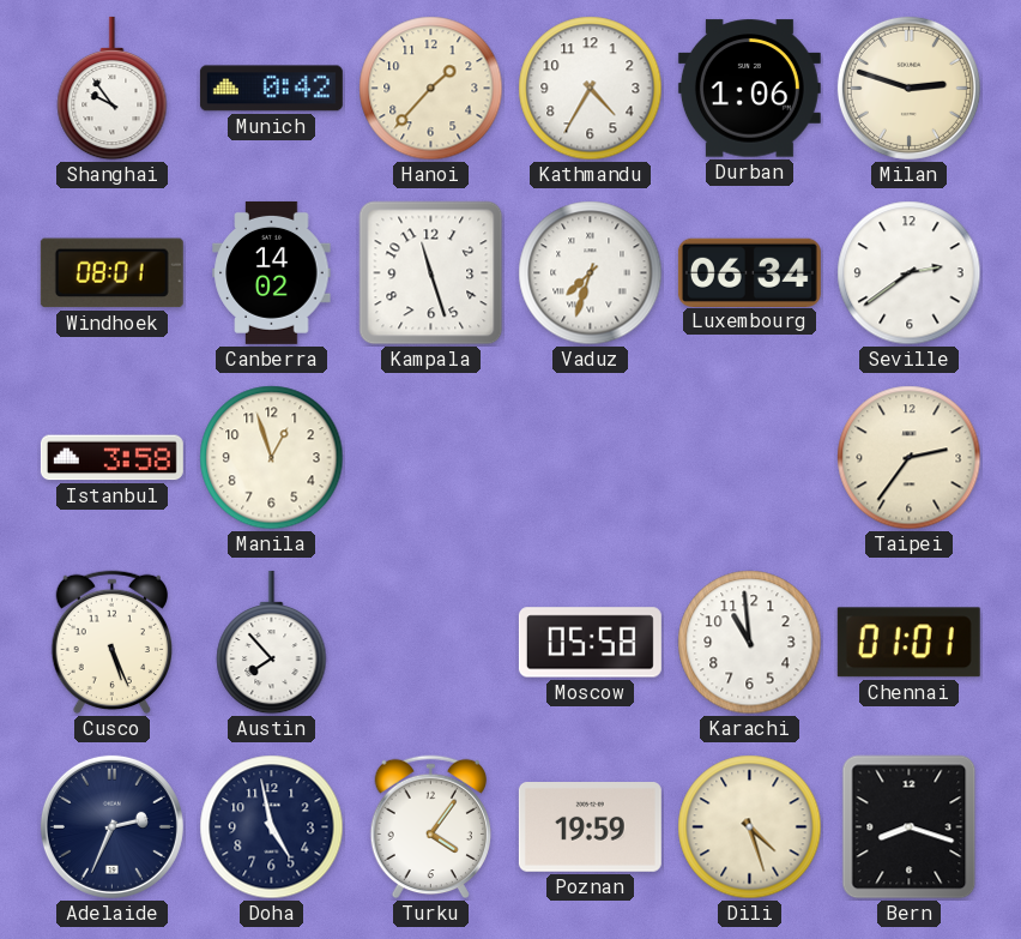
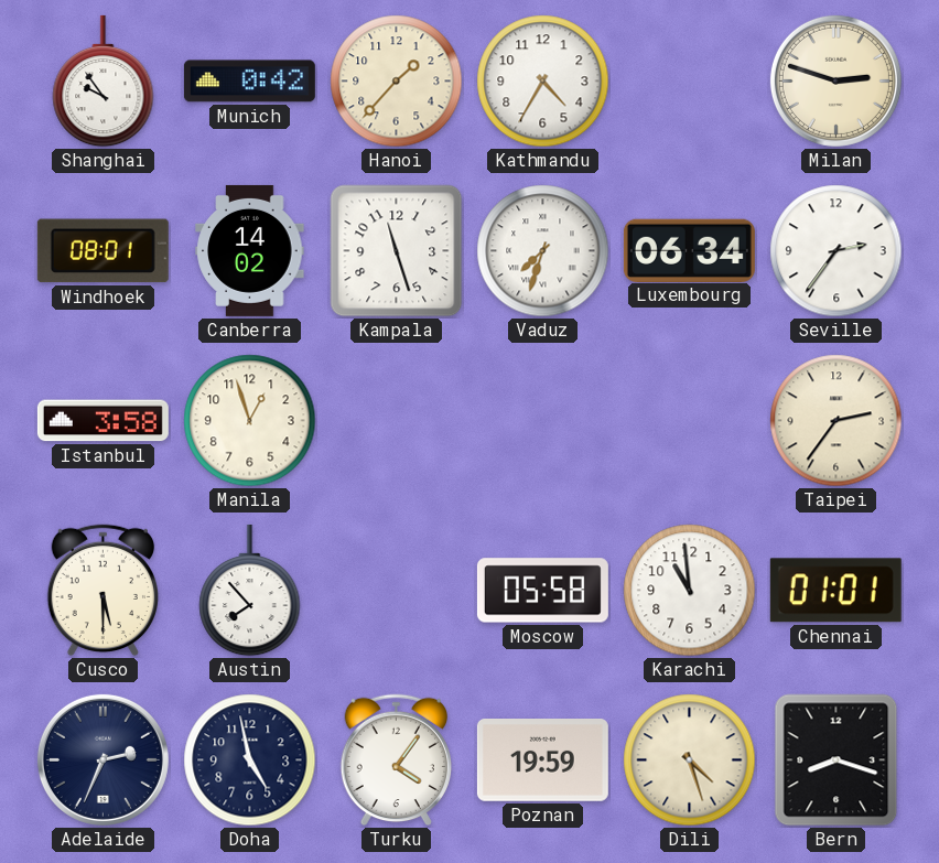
Durban: 1:06 -> none
Seville: 2:39 -> 2:36
Cusco: 5:26 -> 5:30
